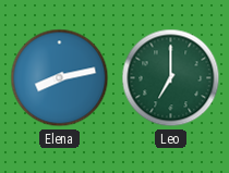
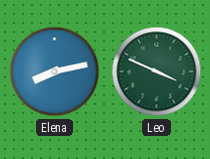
Leo: 7:00 -> 3:49
